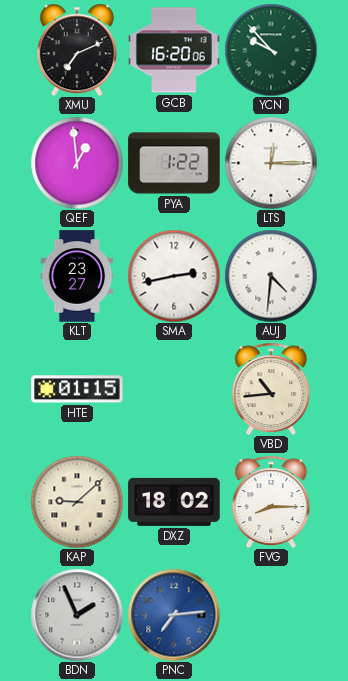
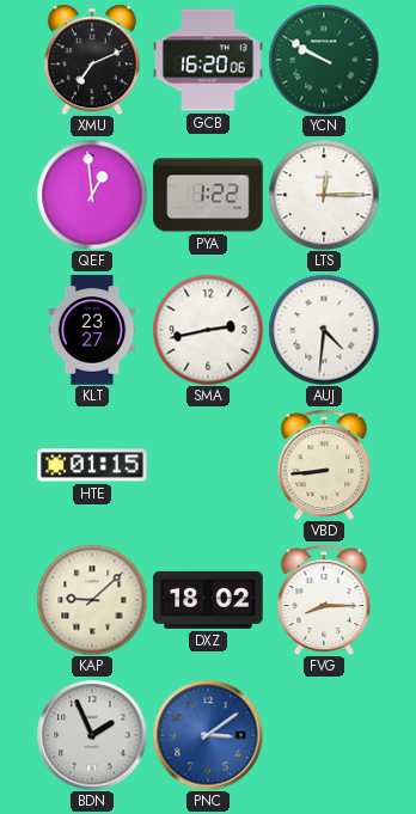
YCN: 9:53 -> 9:50
VBD: 10:44 -> 8:44
PNC: 7:14 -> 3:09
